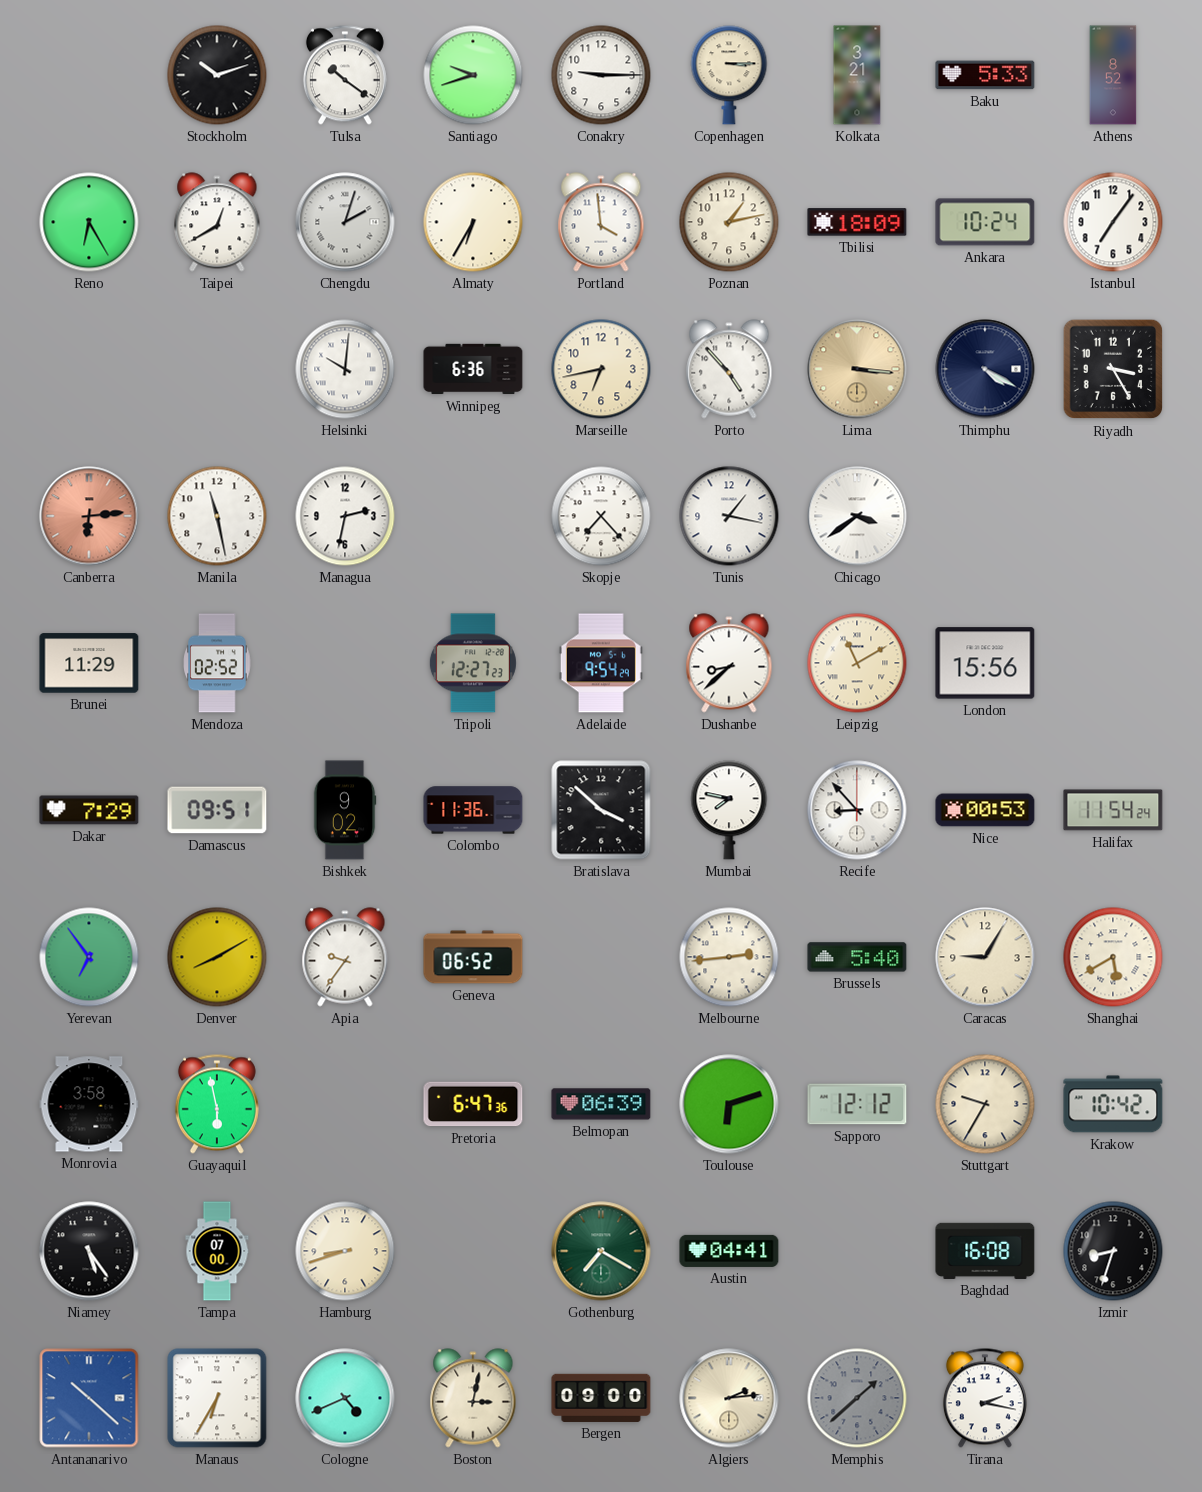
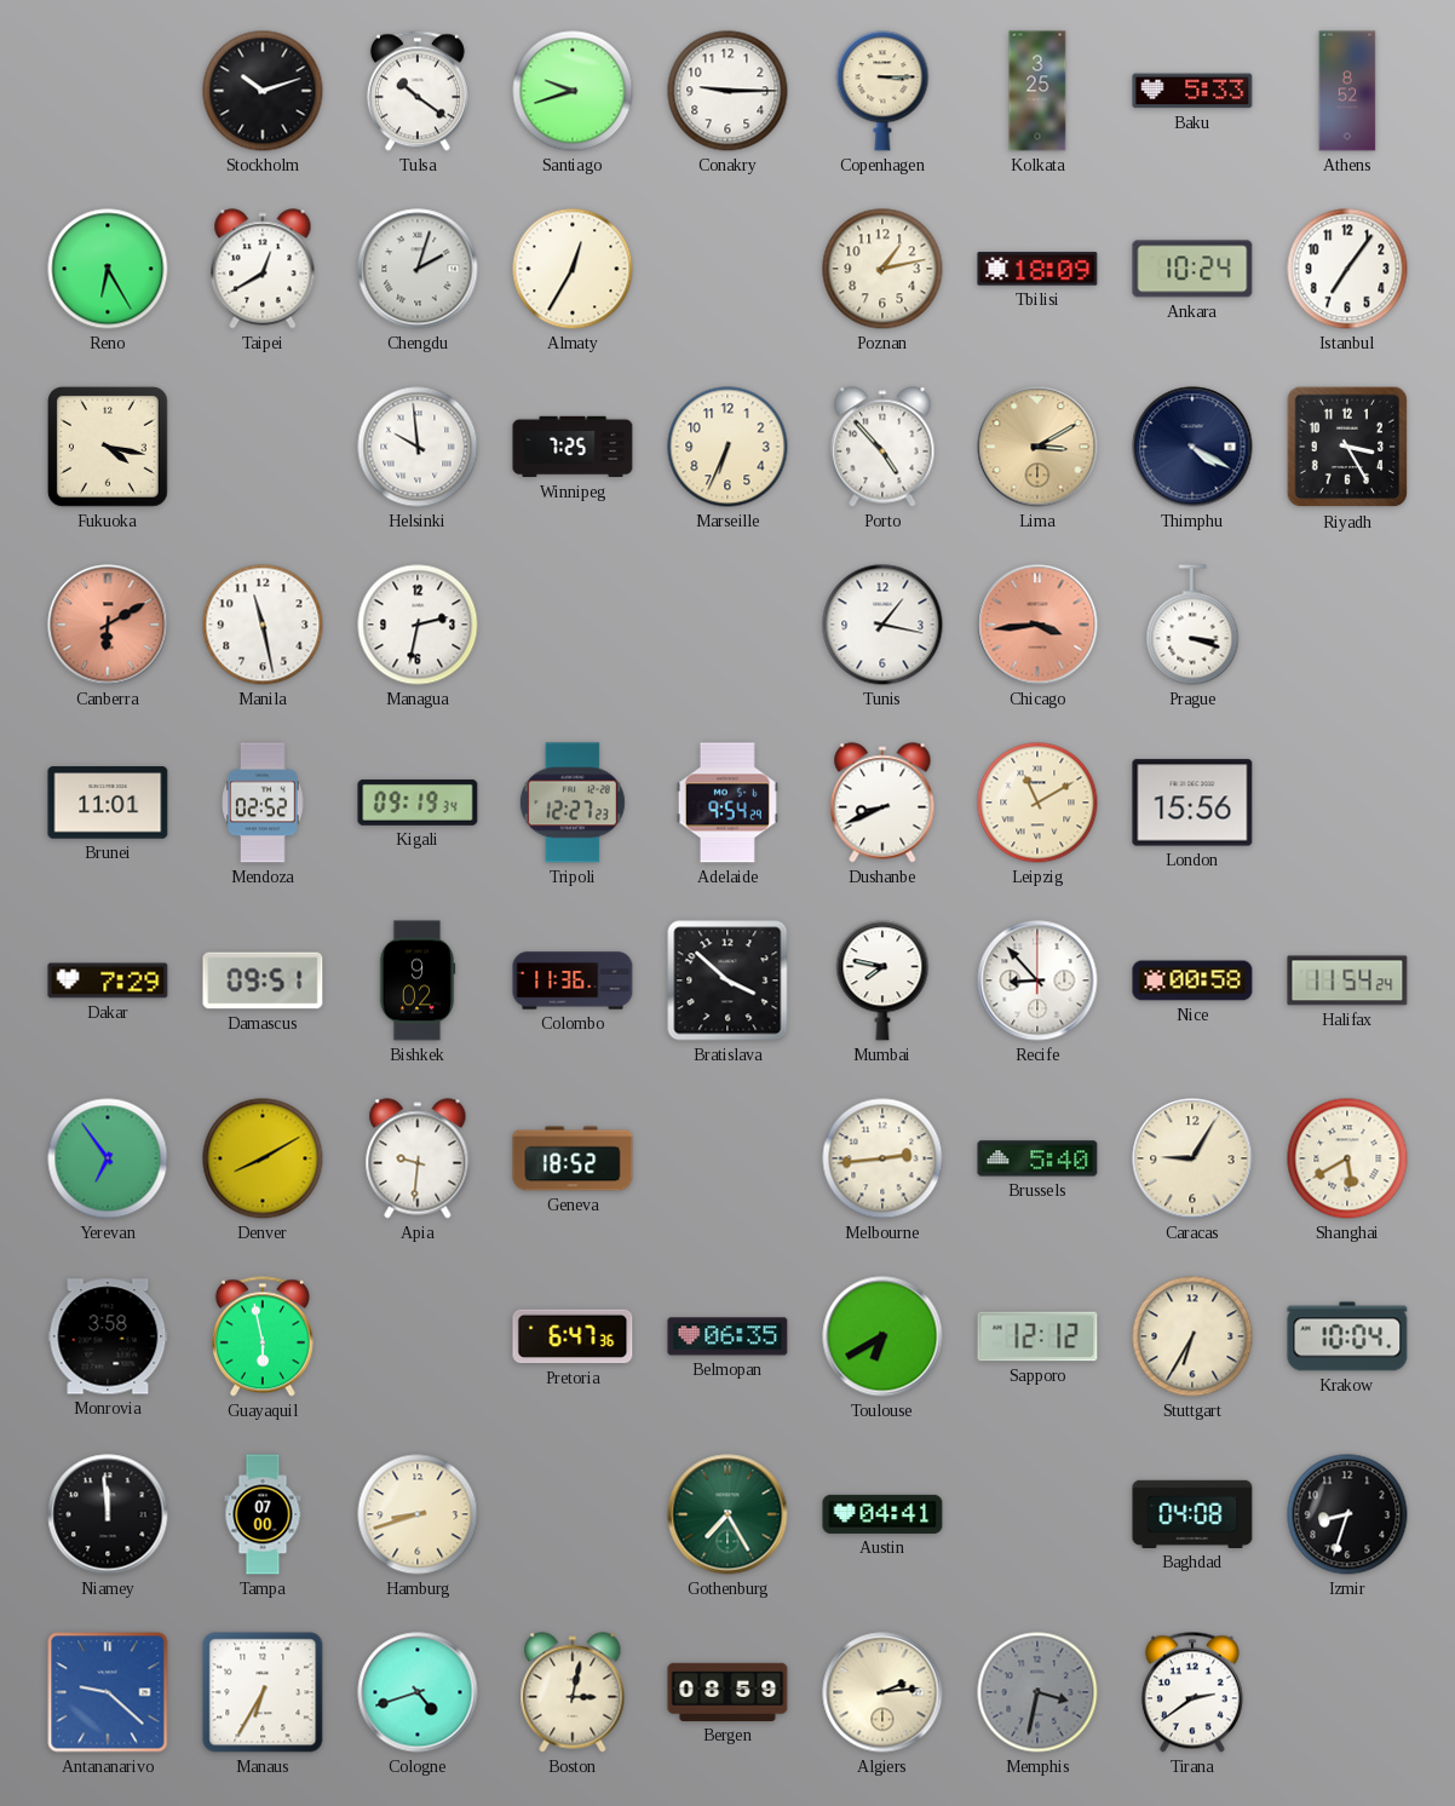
Kolkata: 3:21 -> 3:25
Almaty: 6:35 -> 12:35
Portland: 3:59 -> none
Fukuoka: none -> 4:17
Helsinki: 10:01 -> 9:59
Winnipeg: 6:36 -> 7:25
Marseille: 6:43 -> 6:34
Lima: 3:16 -> 3:10
Canberra: 6:14 -> 6:10
Skopje: 7:23 -> none
Chicago: 3:39 -> 3:44
Chicago dial: white -> salmon
Prague: none -> 3:18
Brunei: 11:29 -> 11:01
Kigali: none -> 09:19
Dushanbe: 8:38 -> 8:41
Nice: 00:53 -> 00:58
Apia: 9:36 -> 9:31
Geneva: 06:52 -> 18:52
Belmopan: 06:39 -> 06:35
Toulouse: 6:12 -> 6:40
Stuttgart: 9:35 -> 6:35
Krakow: 10:42 -> 10:04
Niamey: 5:24 -> 11:59
Gothenburg: 7:20 -> 7:25
Baghdad: 16:08 -> 04:08
Antananarivo: 10:22 -> 9:22
Cologne: 4:41 -> 4:42
Bergen: 09:00 -> 08:59
Memphis: 1:38 -> 3:32
Tirana: 2:17 -> 2:39
